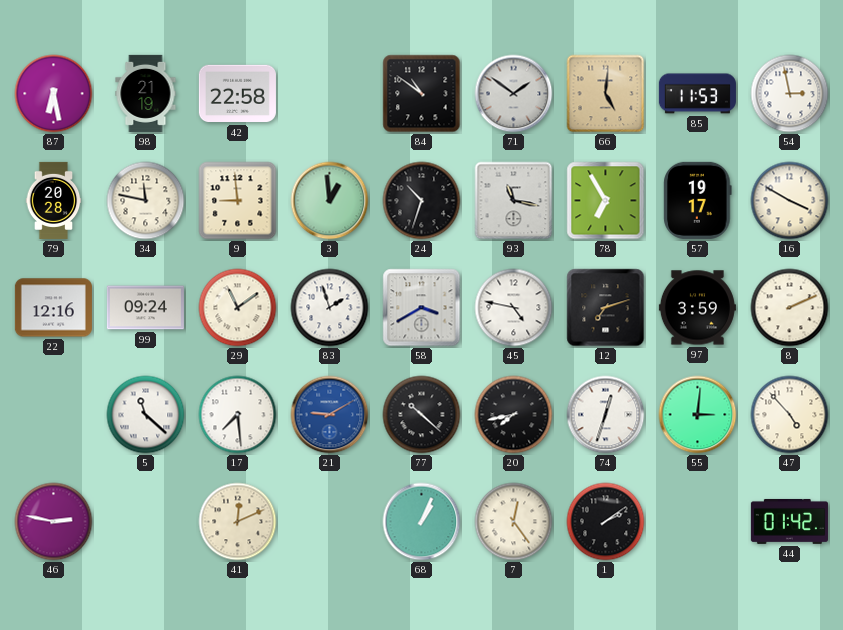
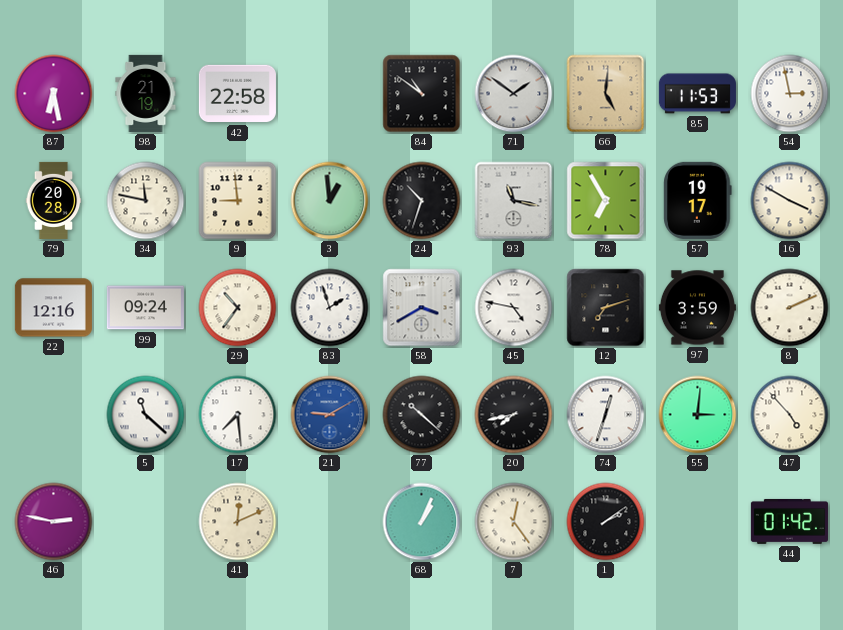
29: 11:09 -> 10:36
